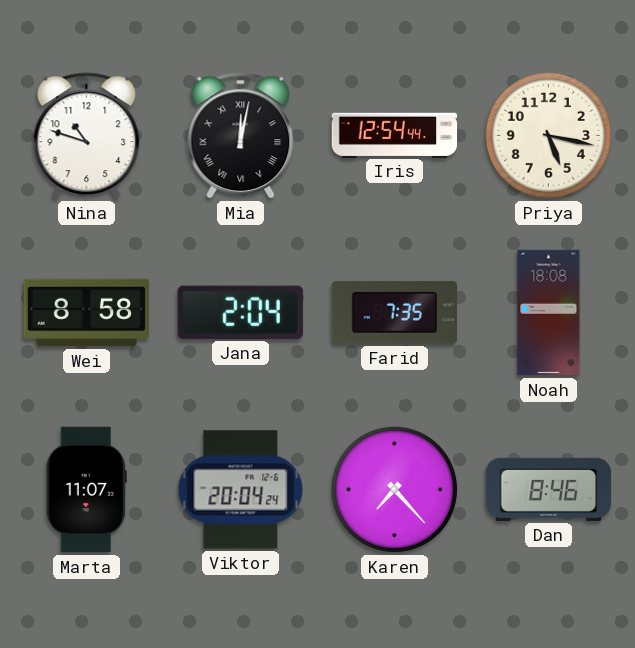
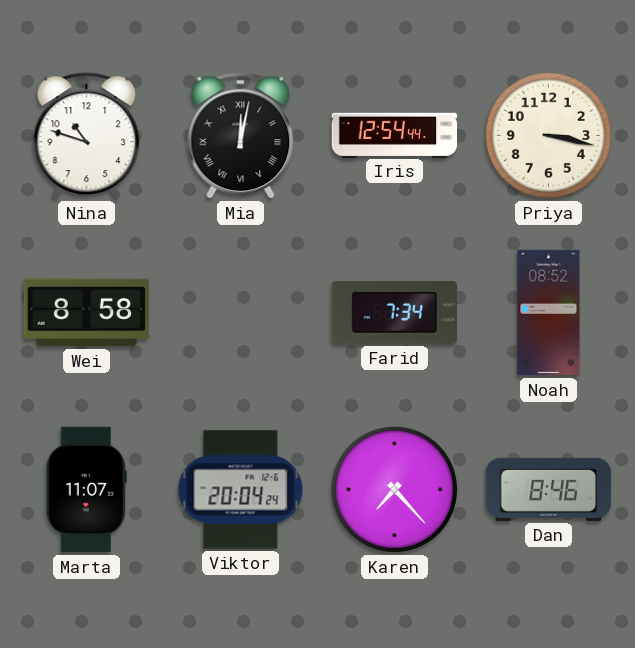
Priya: 5:17 -> 3:17
Jana: 2:04 -> none
Farid: 7:35 -> 7:34
Noah: 18:08 -> 08:52
